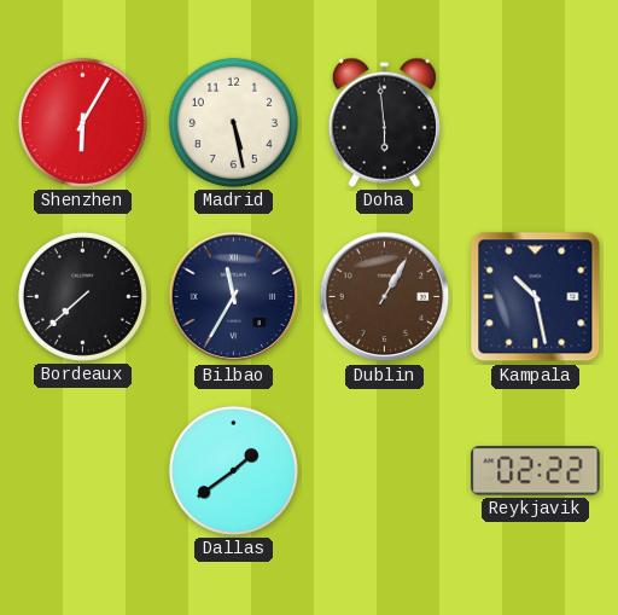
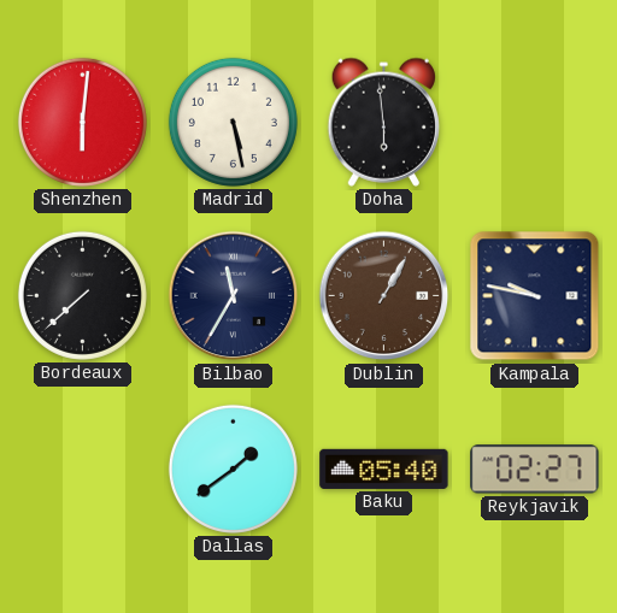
Shenzhen: 6:05 -> 6:01
Kampala: 10:28 -> 9:47
Baku: none -> 05:40
Reykjavik: 02:22 -> 02:27
